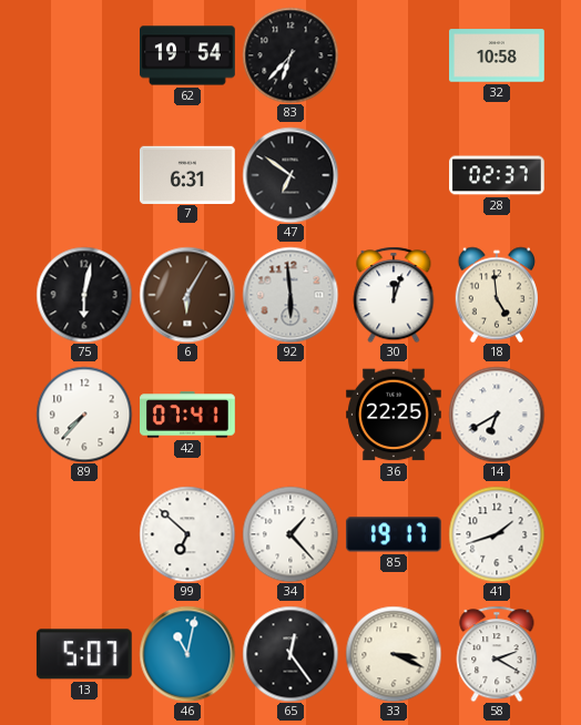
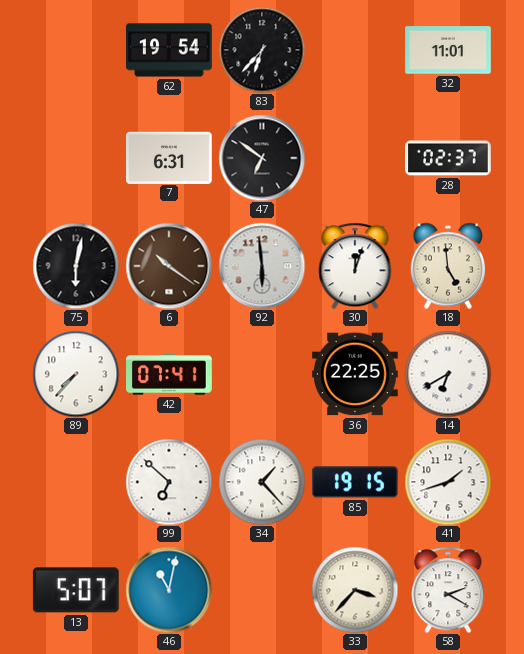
32: 10:58 -> 11:01
6: 6:05 -> 10:21
85: 19:17 -> 19:15
65: 12:24 -> none
33: 3:19 -> 3:37
